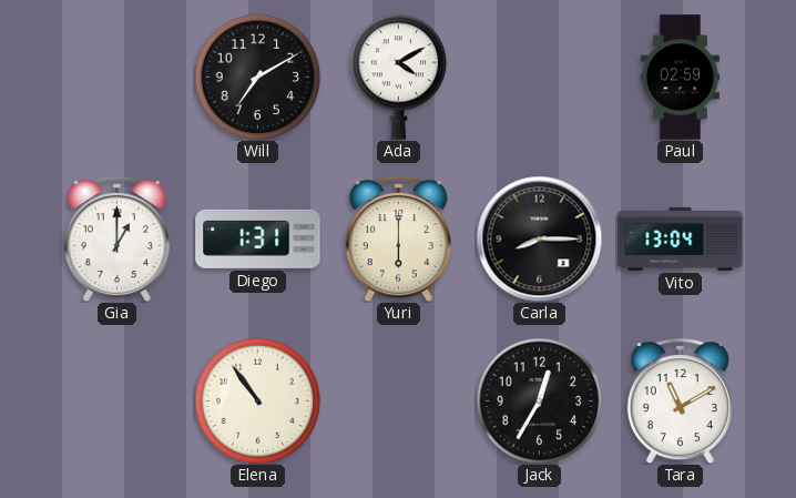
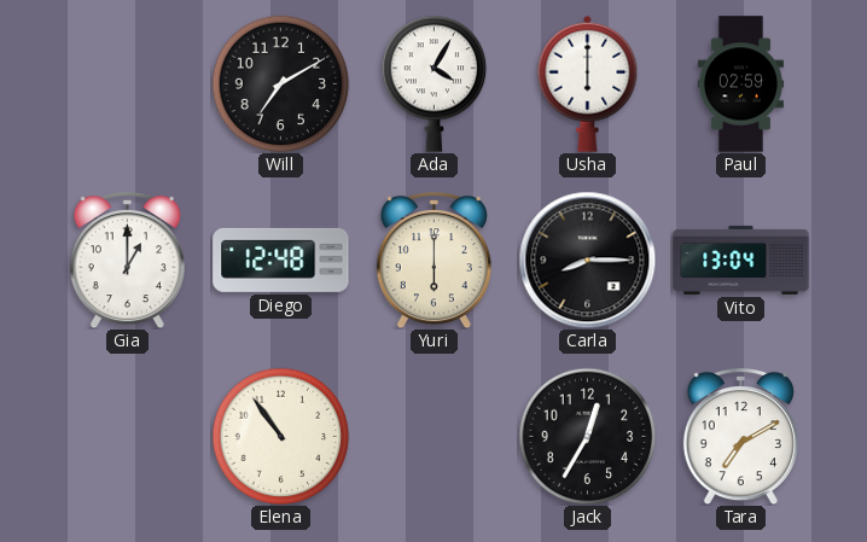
Ada: 4:10 -> 4:05
Usha: none -> 6:00
Diego: 1:31 -> 12:48
Tara: 11:10 -> 7:10
